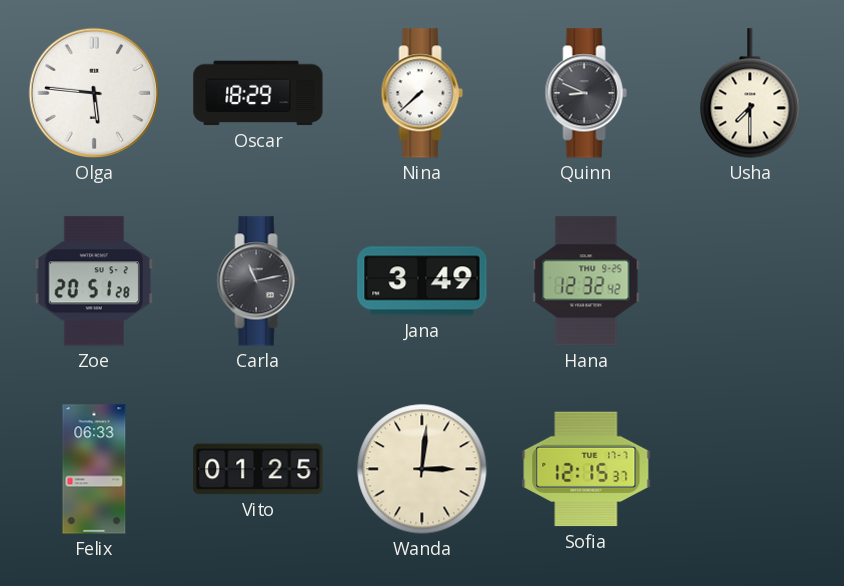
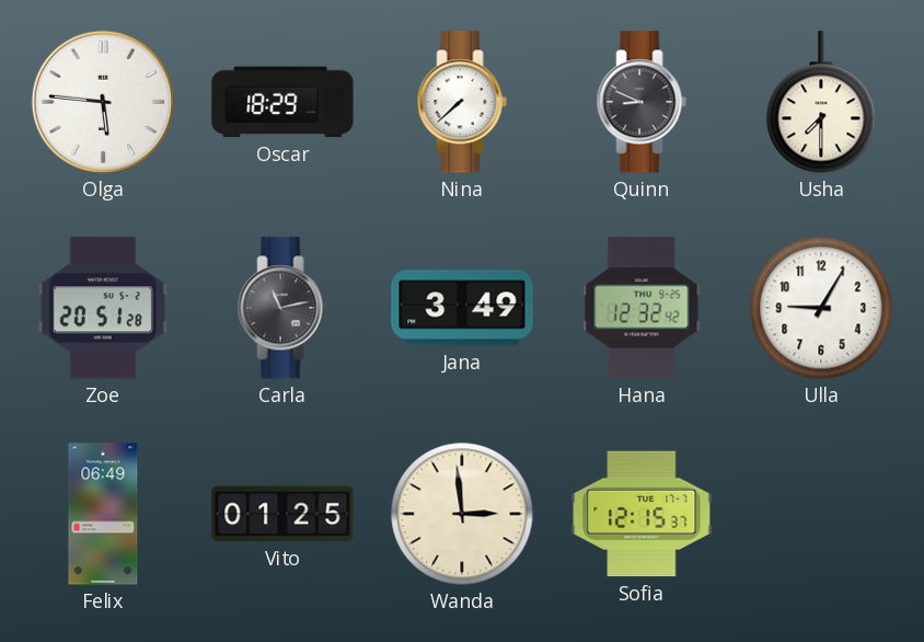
Ulla: none -> 9:05
Felix: 06:33 -> 06:49
Wanda: 3:01 -> 2:59
